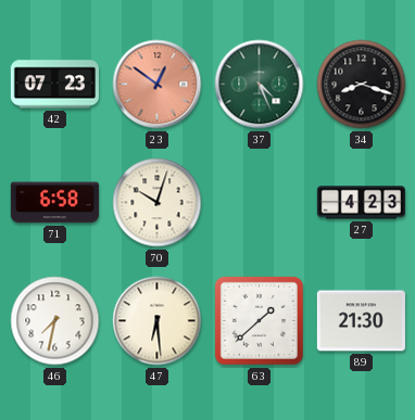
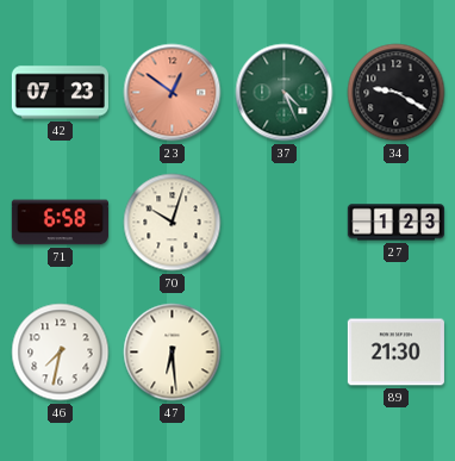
34: 8:18 -> 9:20
27: 4:23 -> 1:23
63: 1:38 -> none
